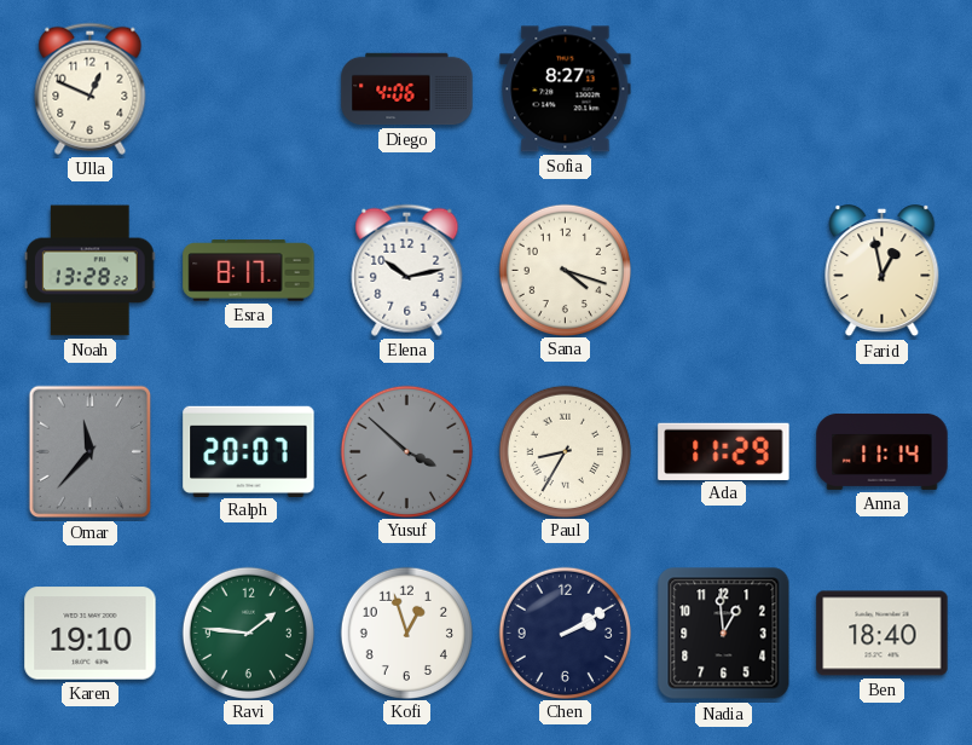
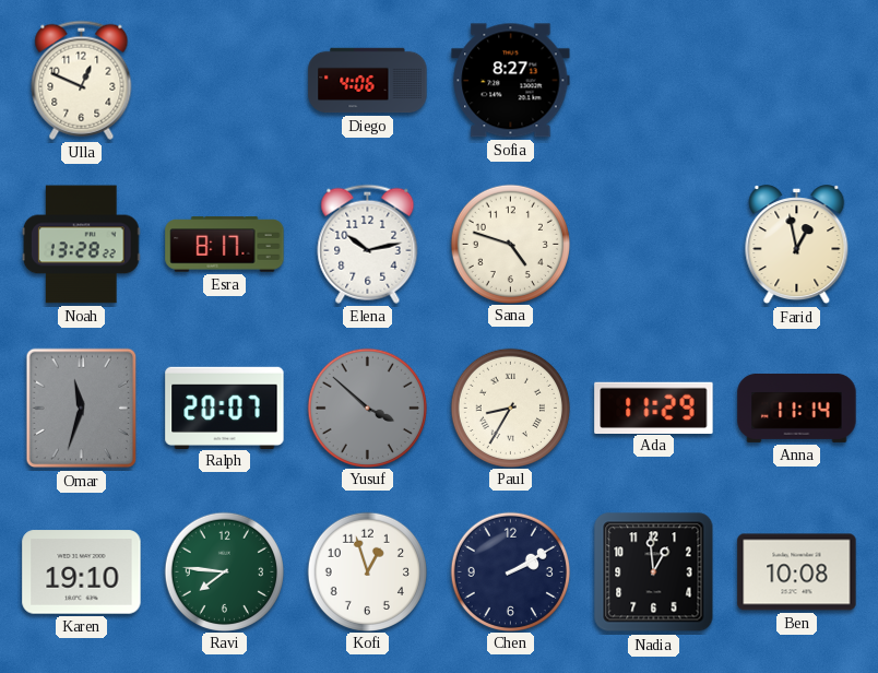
Sana: 4:18 -> 4:48
Omar: 11:37 -> 11:33
Ravi: 1:46 -> 7:46
Ben: 18:40 -> 10:08
